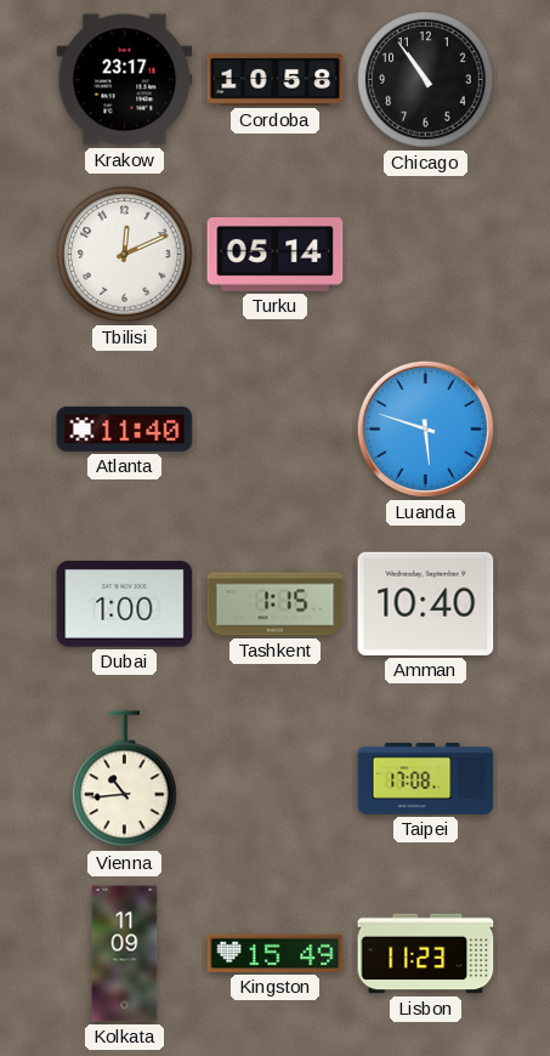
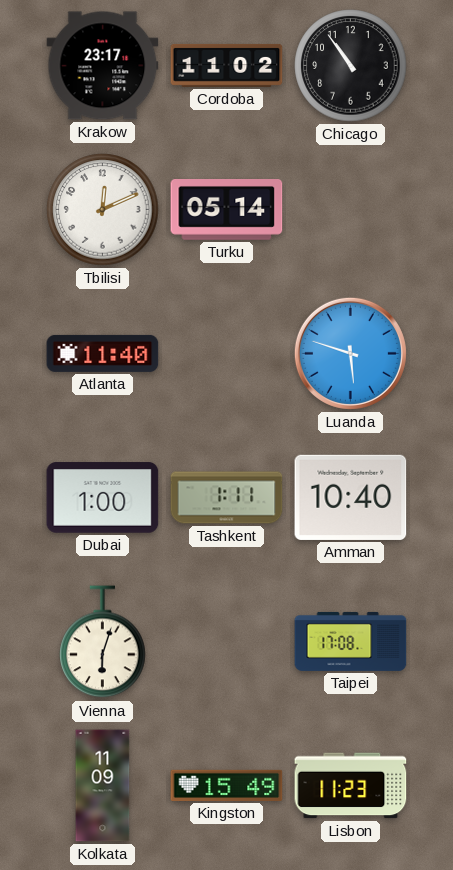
Cordoba: 10:58 -> 11:02
Tashkent: 1:15 -> 1:11
Vienna: 10:44 -> 6:03
